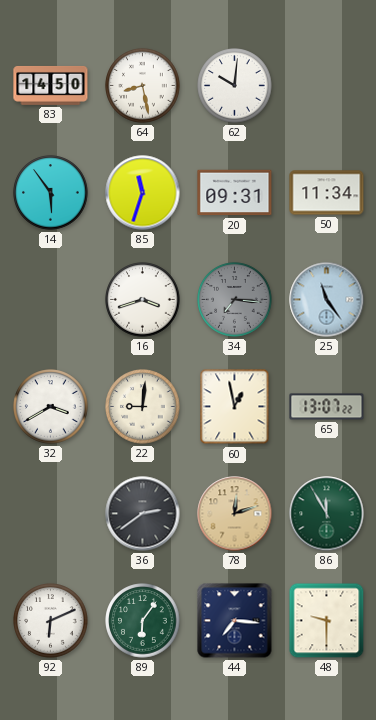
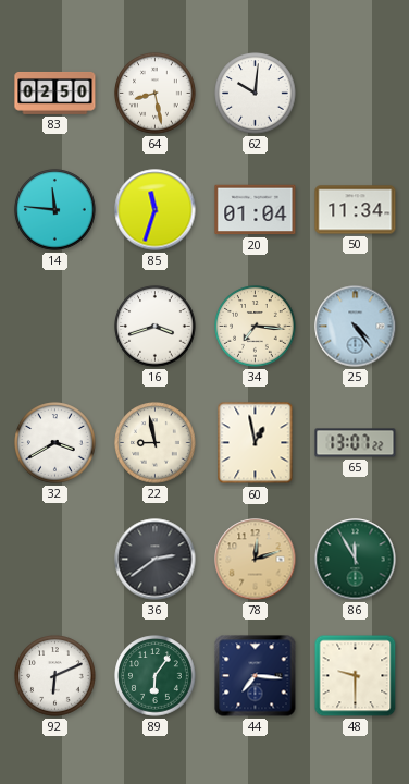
83: 14:50 -> 02:50
14: 5:54 -> 11:46
20: 09:31 -> 01:04
34 dial: grey -> cream
25: 11:24 -> 4:24
22: 9:01 -> 8:58
